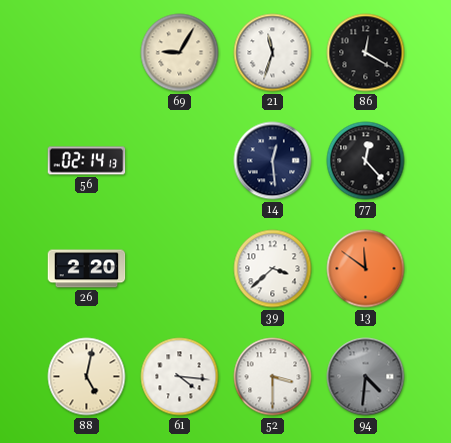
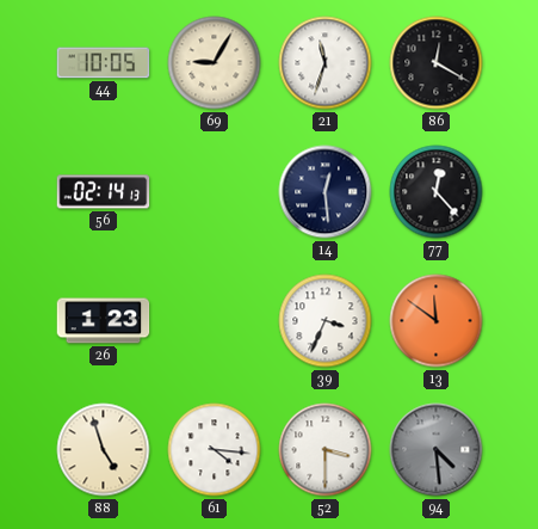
44: none -> 10:05
26: 2:20 -> 1:23
39: 3:38 -> 3:34
88: 5:02 -> 4:57
94: 4:31 -> 4:29
